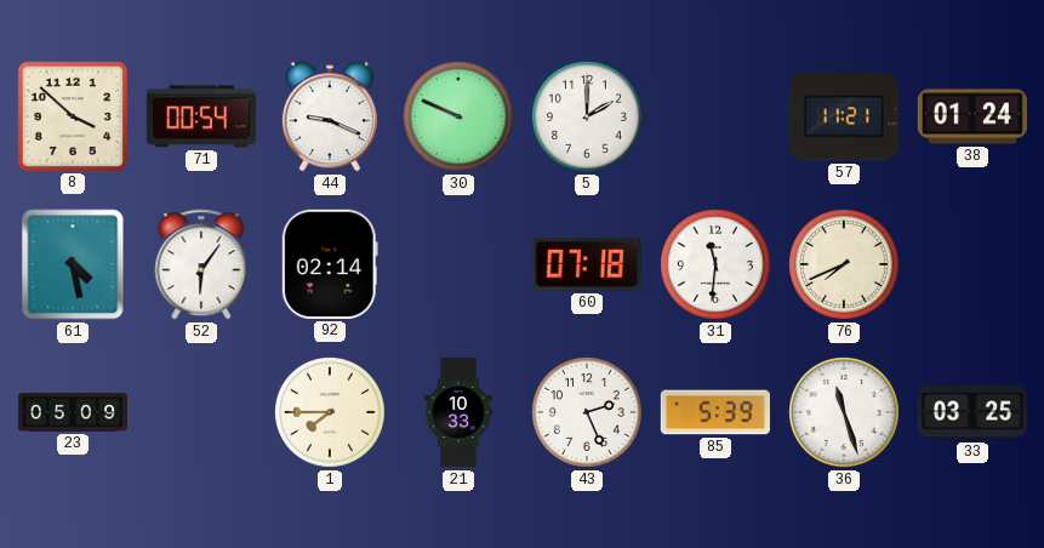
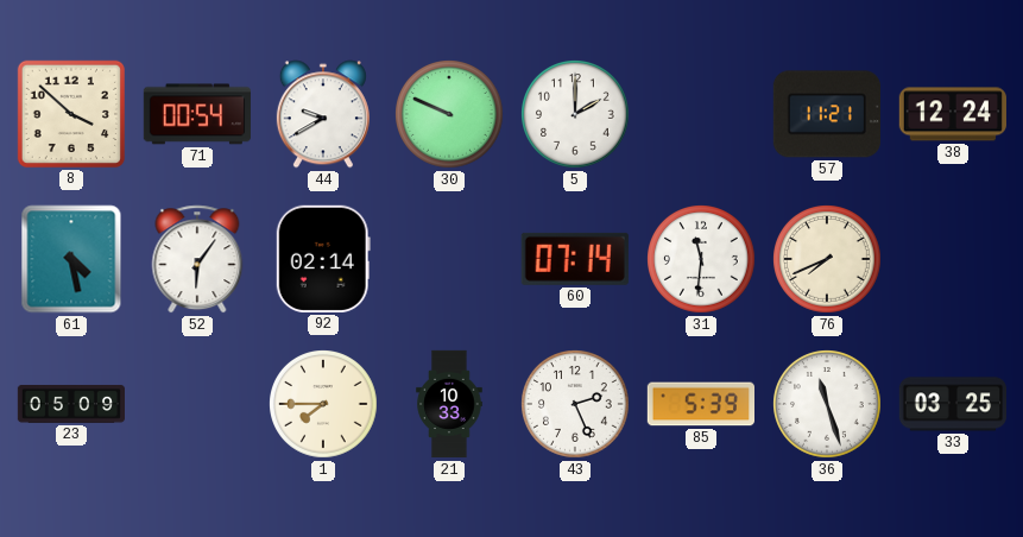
44: 9:19 -> 9:40
38: 01:24 -> 12:24
60: 07:18 -> 07:14
